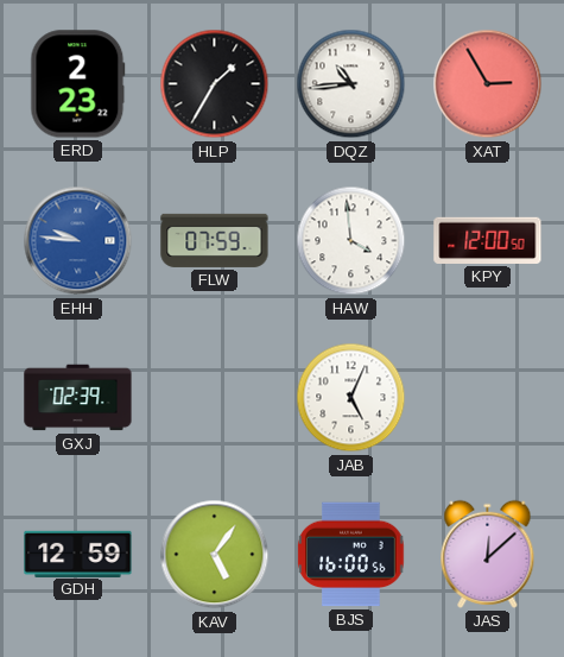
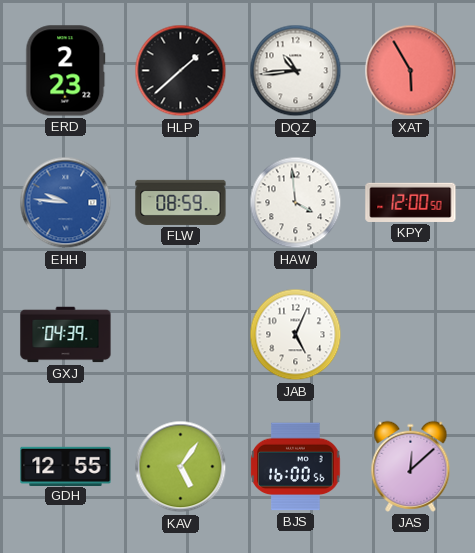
HLP: 1:35 -> 1:38
XAT: 2:55 -> 5:55
FLW: 07:59 -> 08:59
GXJ: 02:39 -> 04:39
GDH: 12:59 -> 12:55
